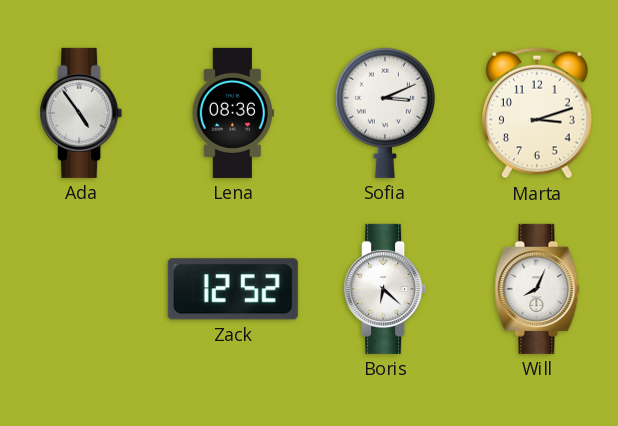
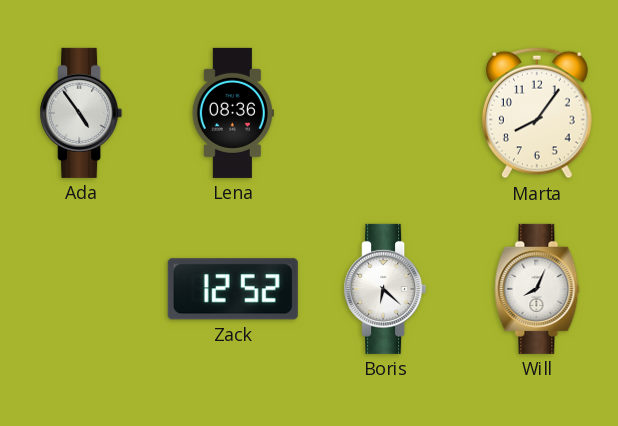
Sofia: 3:11 -> none
Marta: 3:12 -> 8:06
